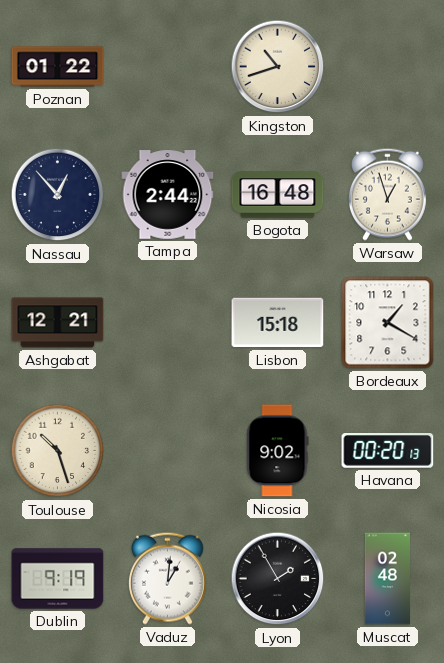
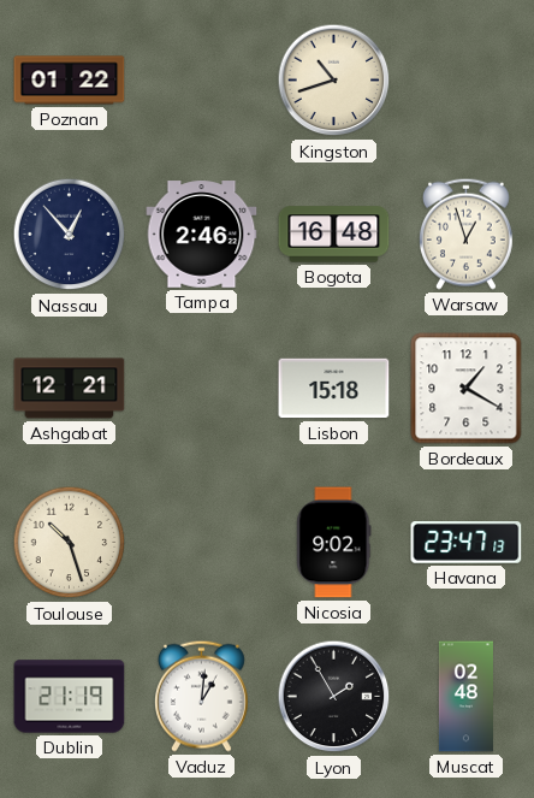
Tampa: 2:44 -> 2:46
Havana: 00:20 -> 23:47
Dublin: 9:19 -> 21:19
